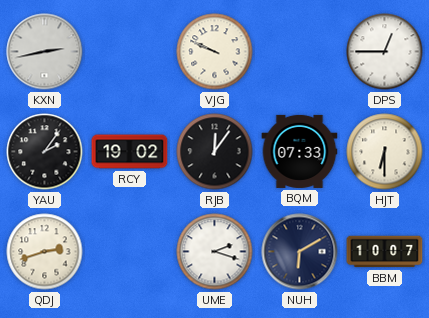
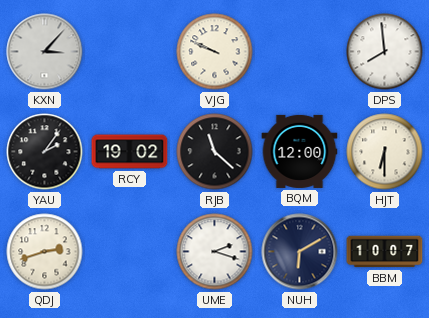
KXN: 2:43 -> 3:07
DPS: 12:45 -> 7:59
RJB: 12:06 -> 11:22
BQM: 07:33 -> 12:00
